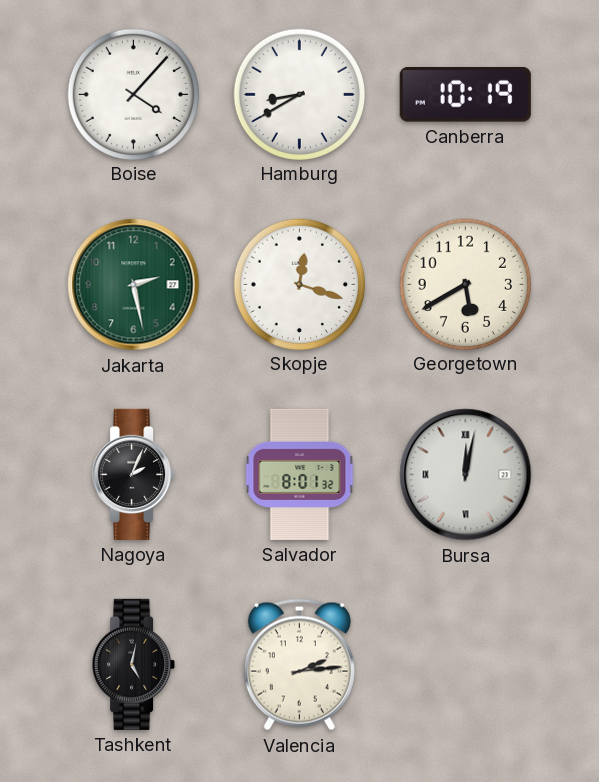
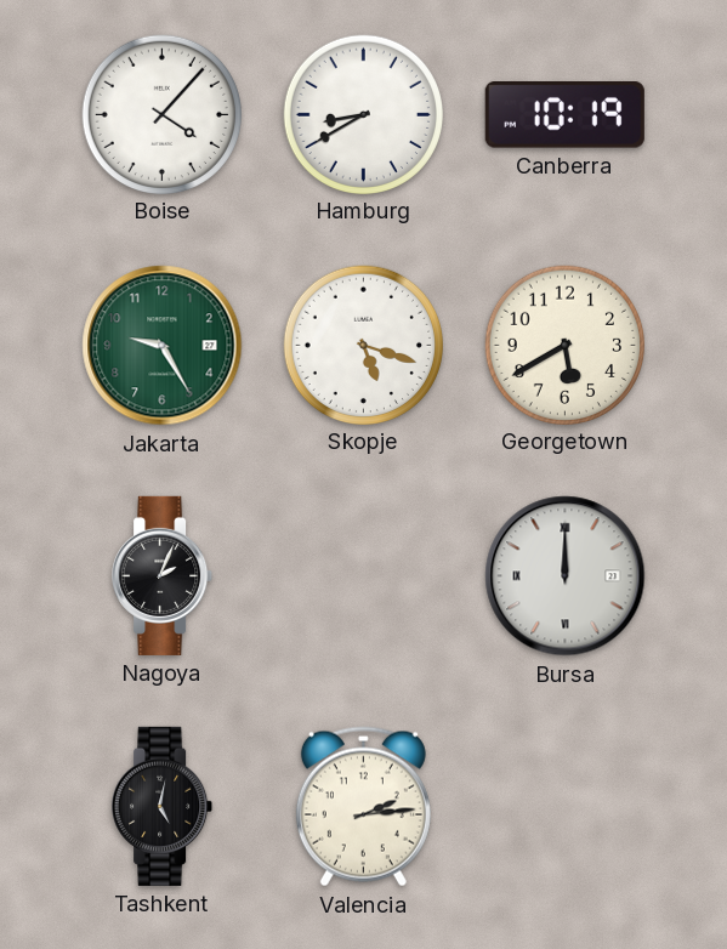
Jakarta: 2:28 -> 9:25
Skopje: 12:18 -> 5:18
Salvador: 8:01 -> none
Bursa: 12:02 -> 12:00
